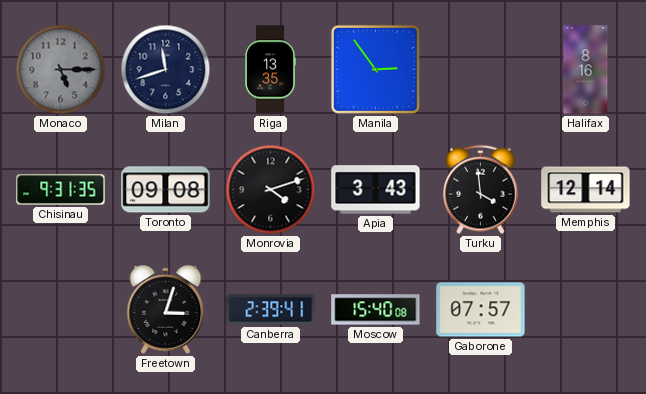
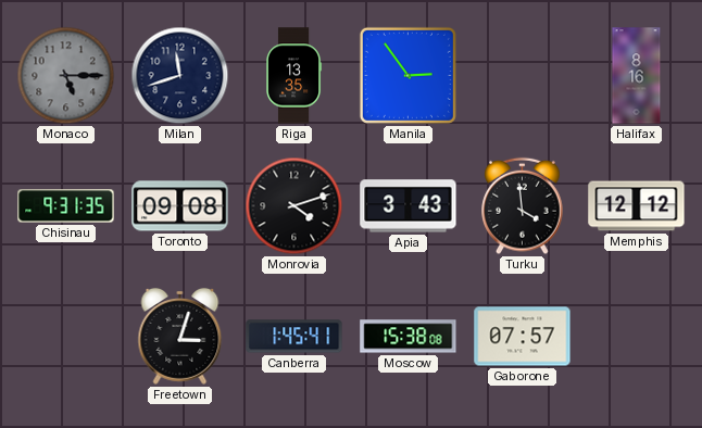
Memphis: 12:14 -> 12:12
Canberra: 2:39 -> 1:45
Moscow: 15:40 -> 15:38
